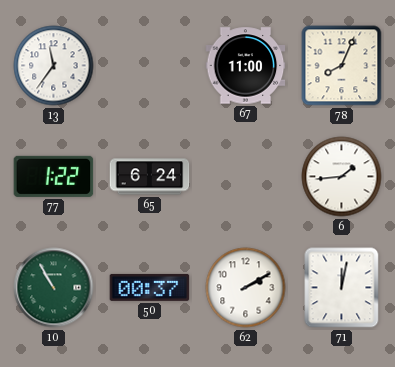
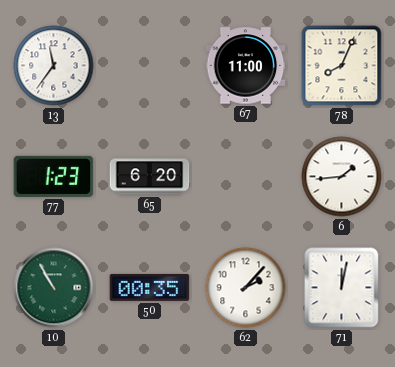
77: 1:22 -> 1:23
65: 6:24 -> 6:20
50: 00:37 -> 00:35
62: 2:10 -> 2:07
